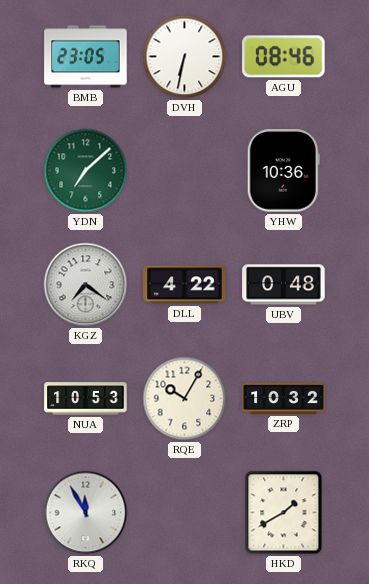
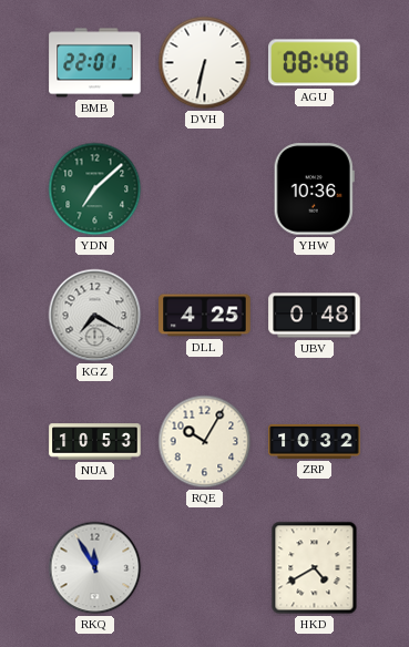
BMB: 23:05 -> 22:01
AGU: 08:46 -> 08:48
KGZ: 7:21 -> 7:20
DLL: 4:22 -> 4:25
HKD: 1:40 -> 4:40
